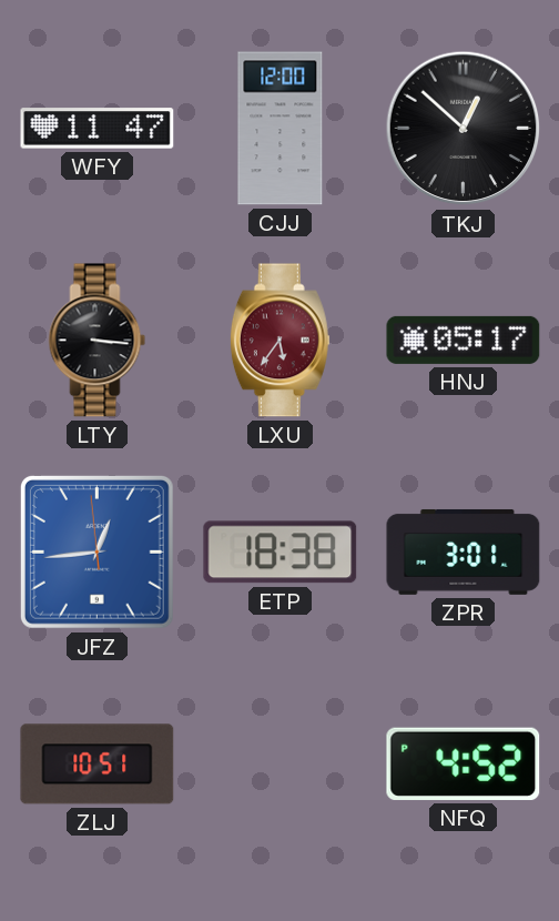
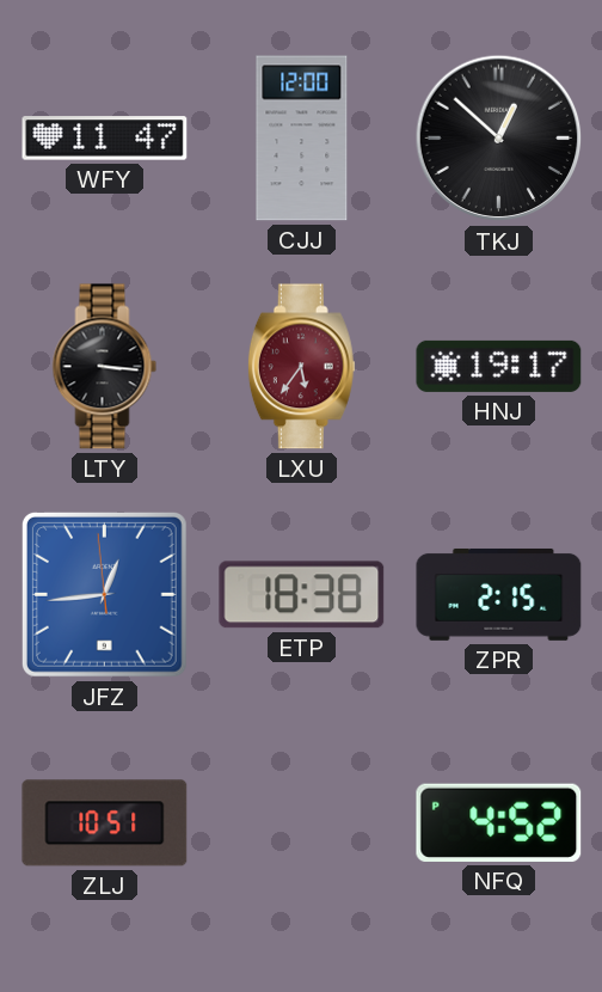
HNJ: 05:17 -> 19:17
ZPR: 3:01 -> 2:15
